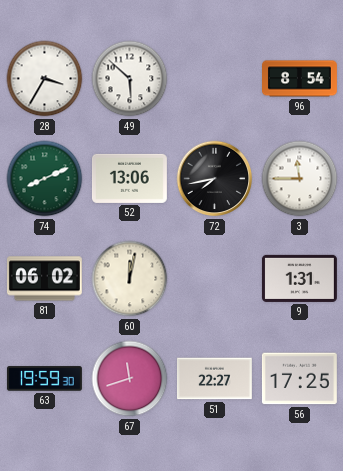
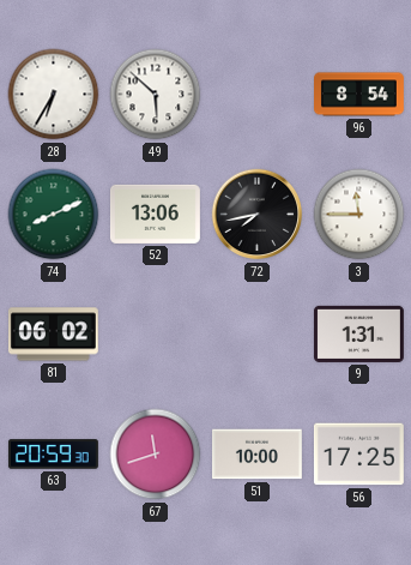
28: 3:35 -> 6:35
60: 12:02 -> none
63: 19:59 -> 20:59
51: 22:27 -> 10:00
